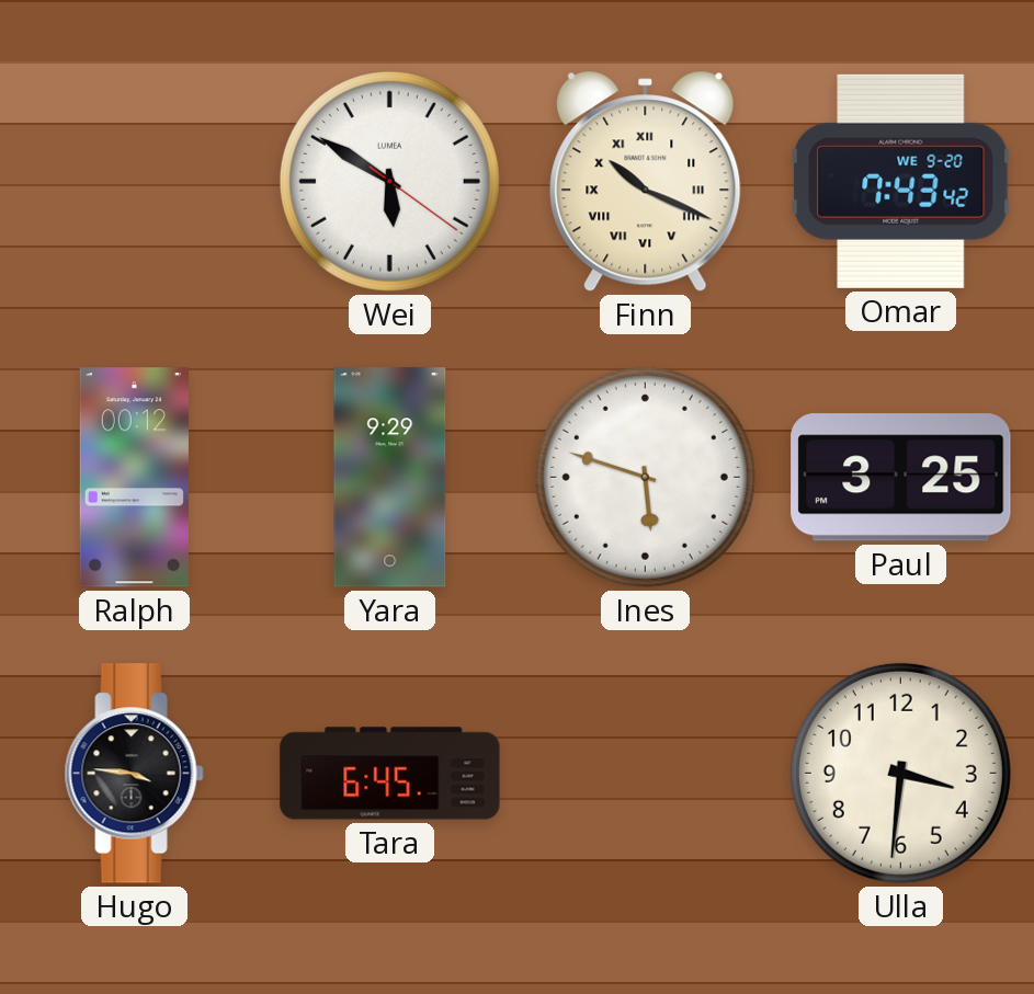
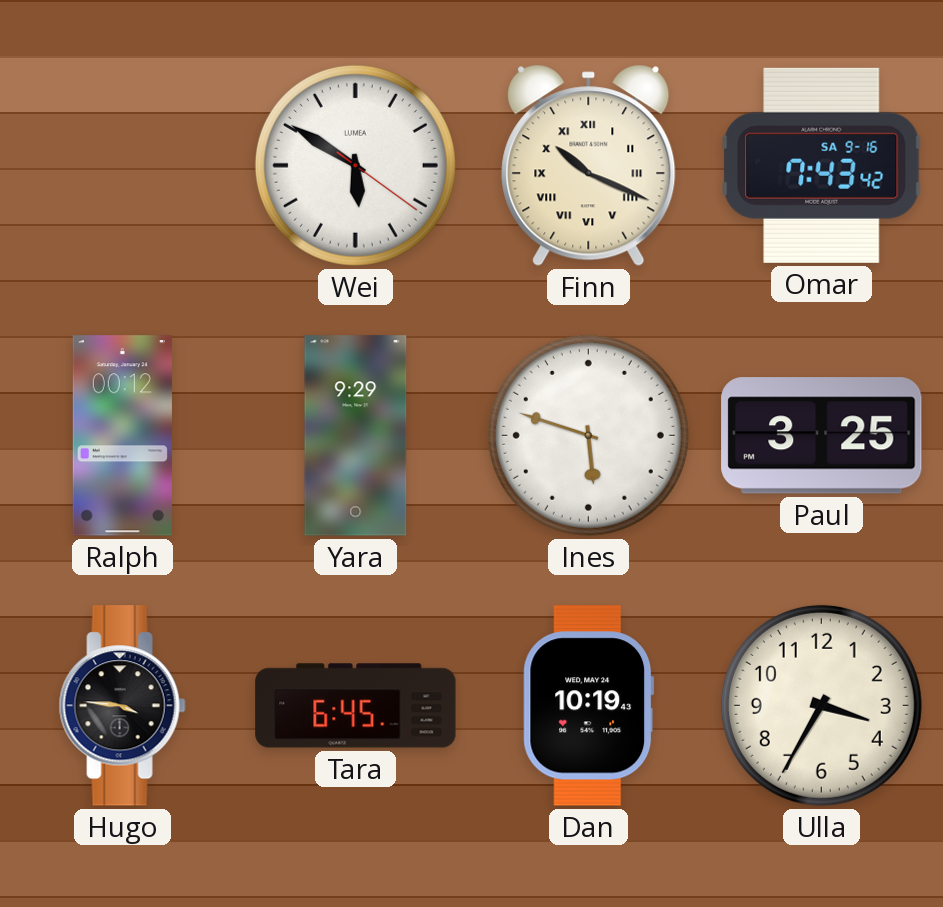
Omar date: WE 9-20 -> SA 9-16
Dan: none -> 10:19
Ulla: 3:31 -> 3:35
